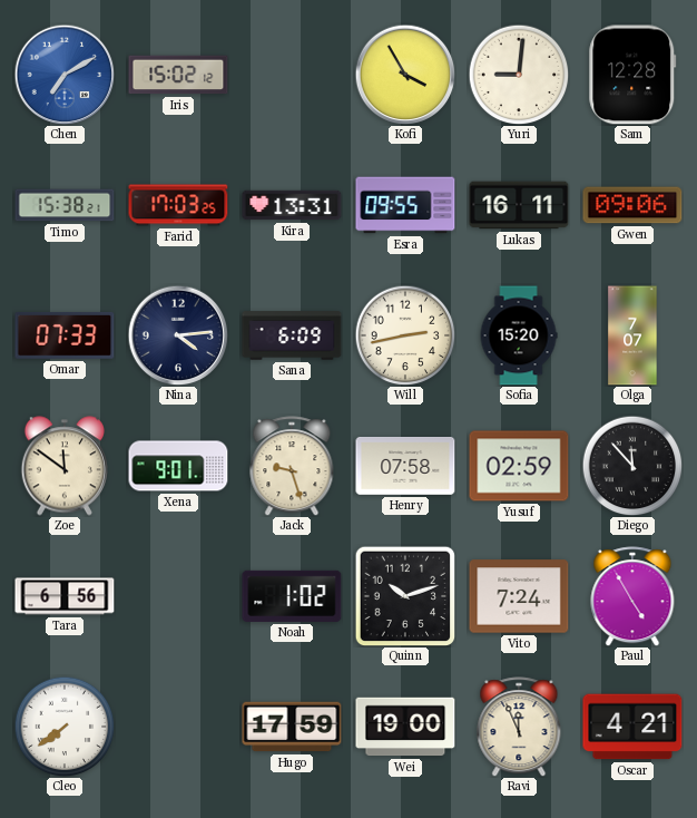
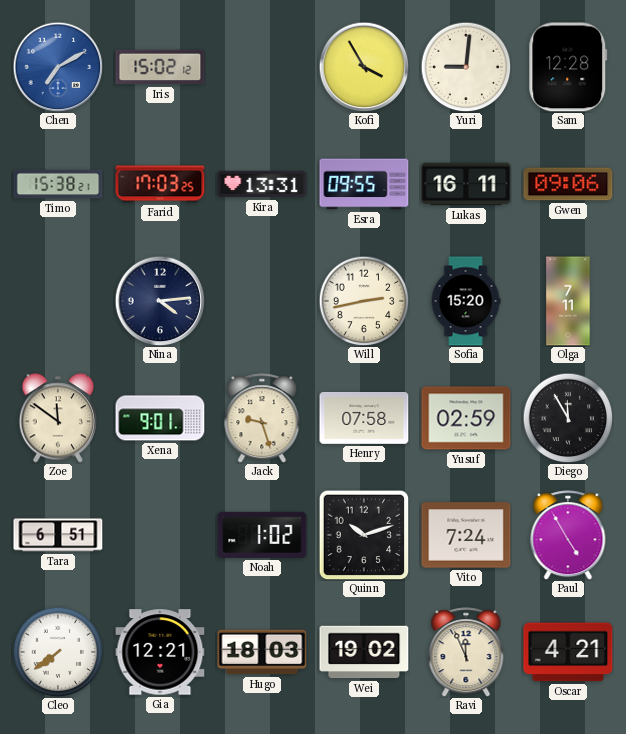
Omar: 07:33 -> none
Sana: 6:09 -> none
Olga: 7:07 -> 7:11
Diego: 11:53 -> 11:55
Tara: 6:56 -> 6:51
Gia: none -> 12:21
Hugo: 17:59 -> 18:03
Wei: 19:00 -> 19:02
